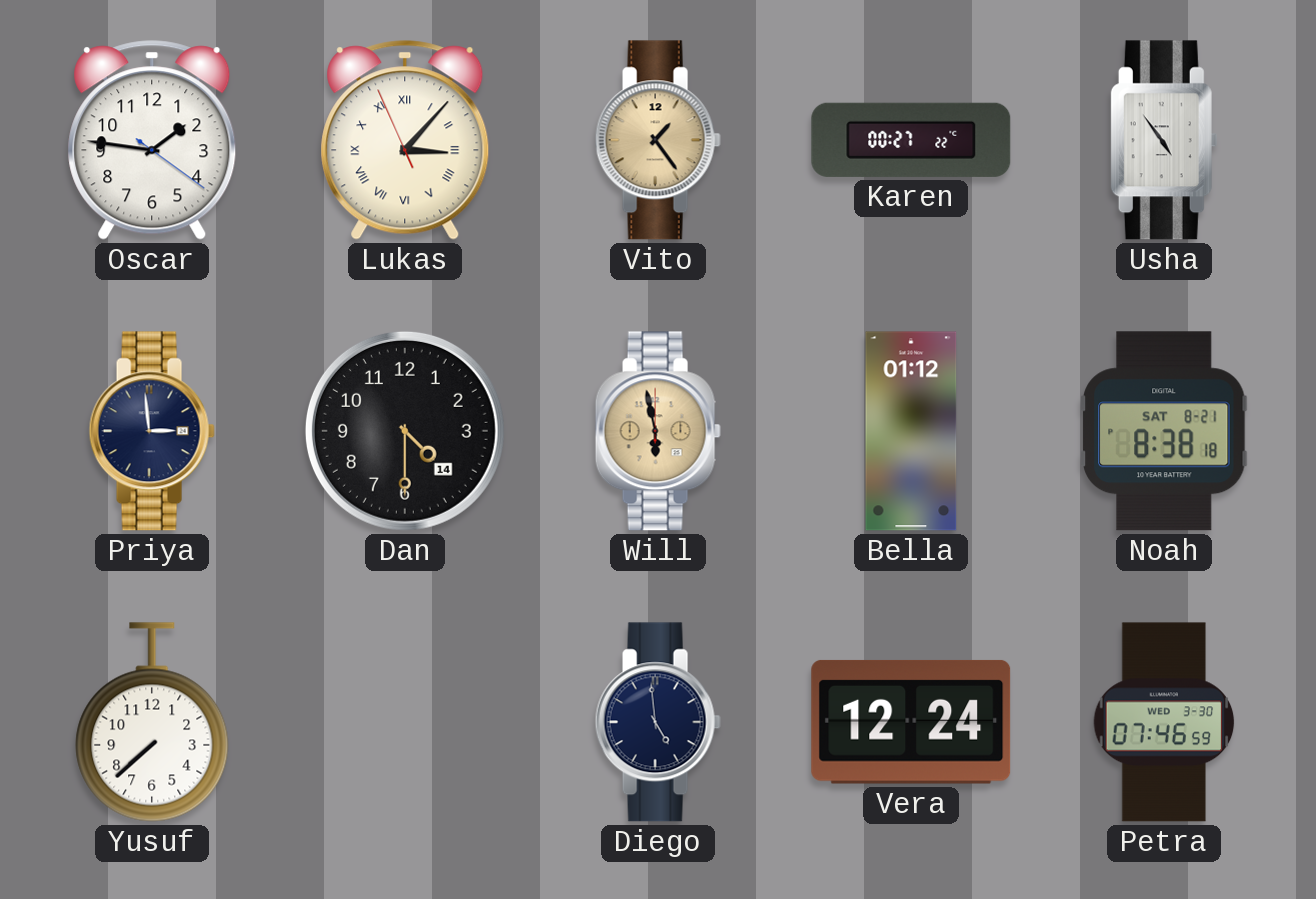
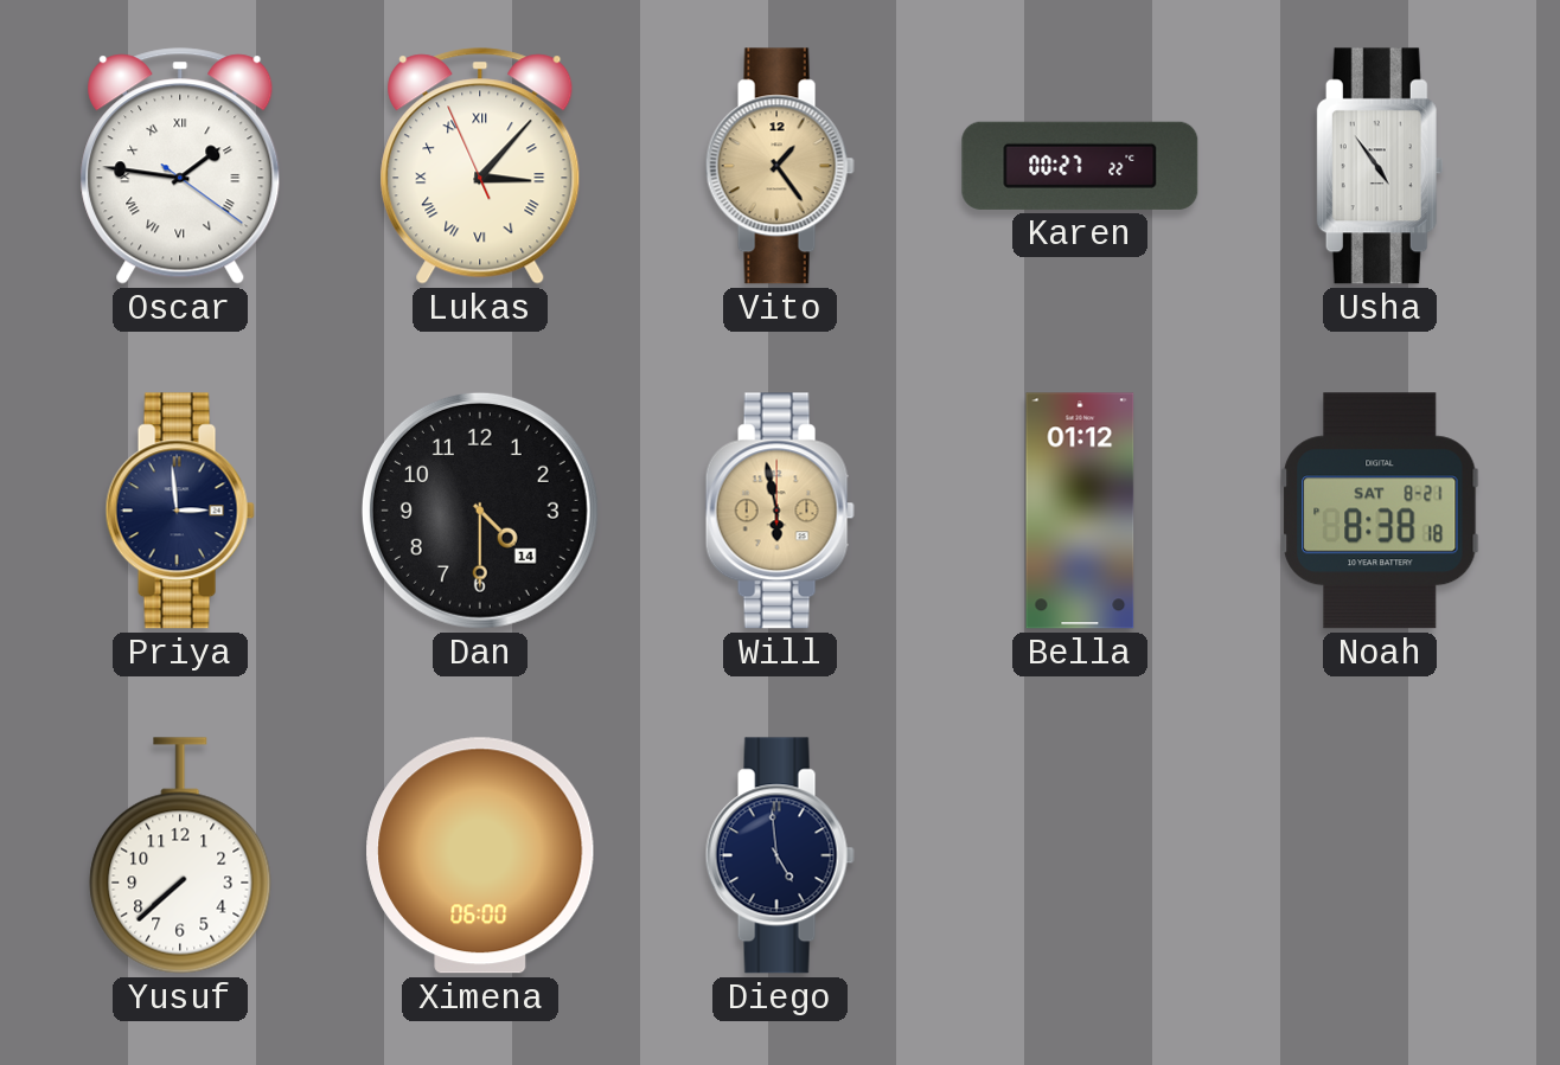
Oscar numerals: Arabic -> Roman
Ximena: none -> 06:00
Vera: 12:24 -> none
Petra: 07:46 -> none
